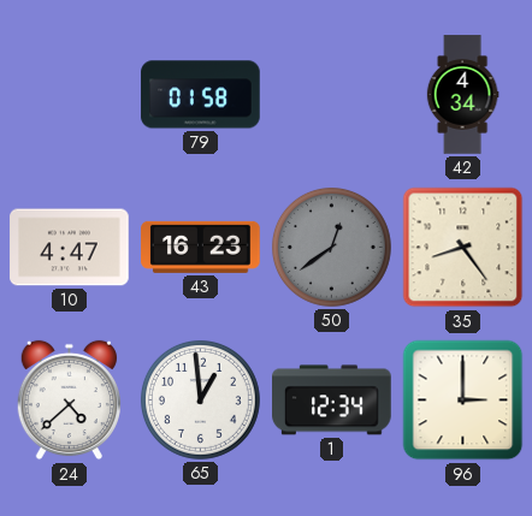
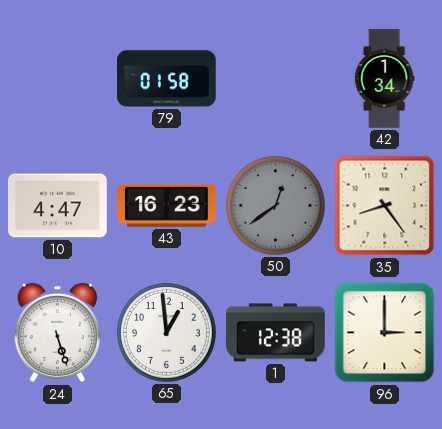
42: 4:34 -> 1:34
24: 4:38 -> 5:27
1: 12:34 -> 12:38
